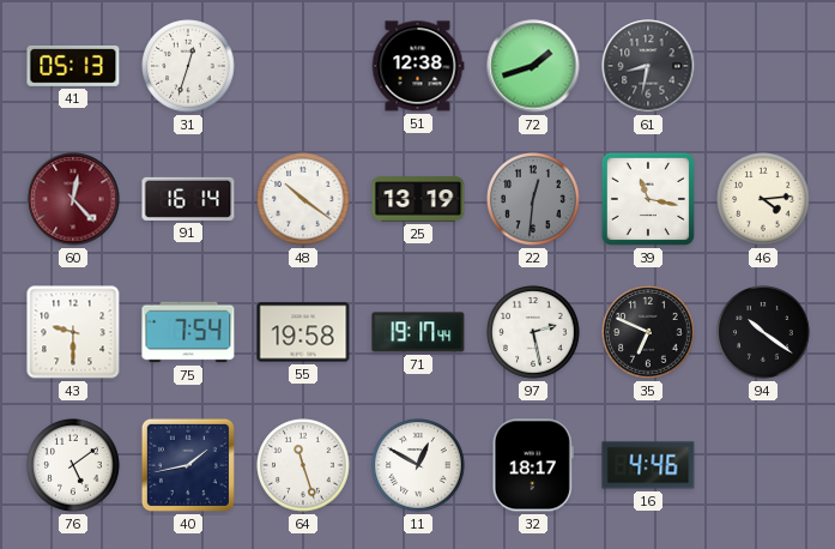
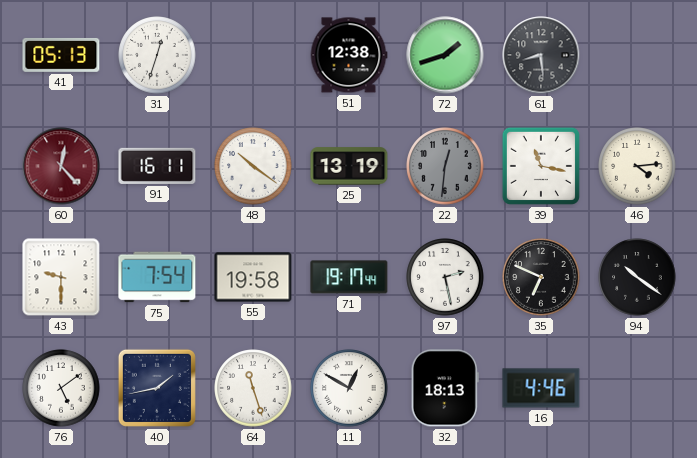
61: 8:32 -> 8:29
91: 16:14 -> 16:11
32: 18:17 -> 18:13
